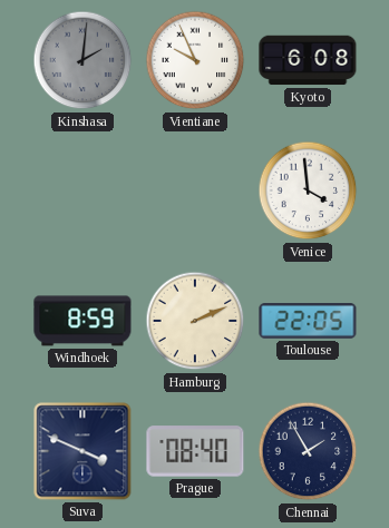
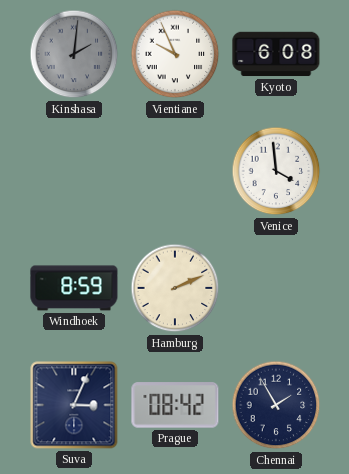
Toulouse: 22:05 -> none
Suva: 3:49 -> 3:04
Prague: 08:40 -> 08:42
